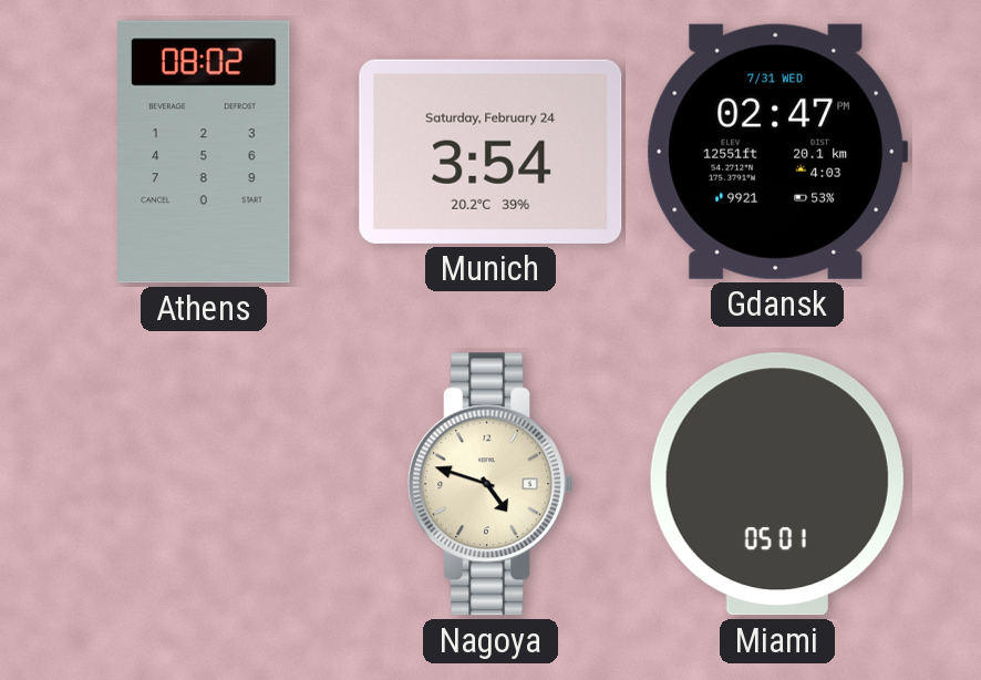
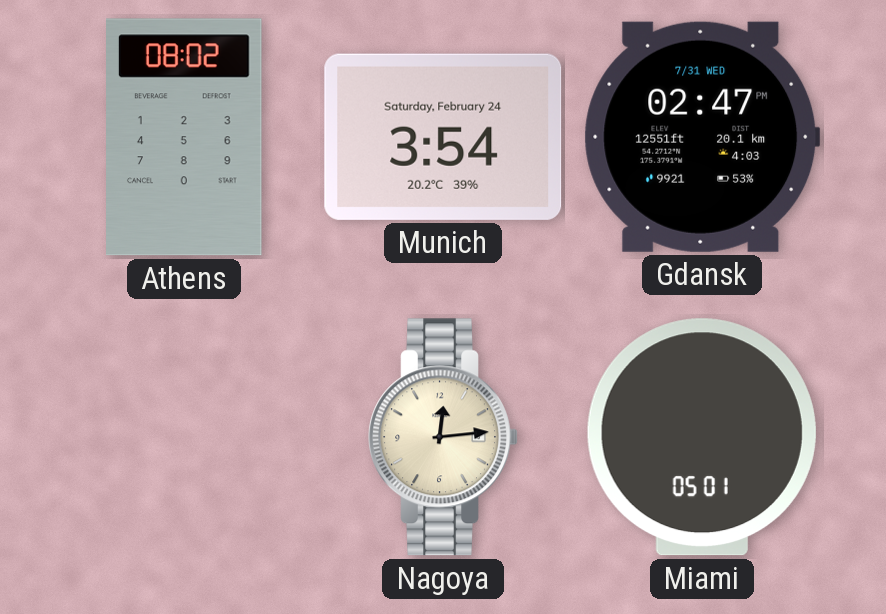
Nagoya: 4:48 -> 12:14
